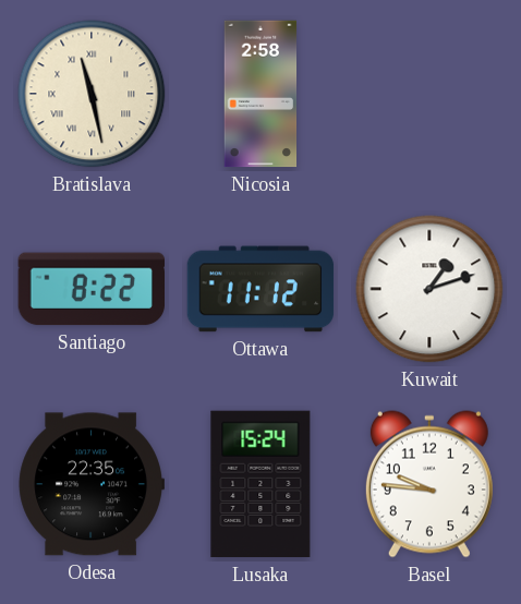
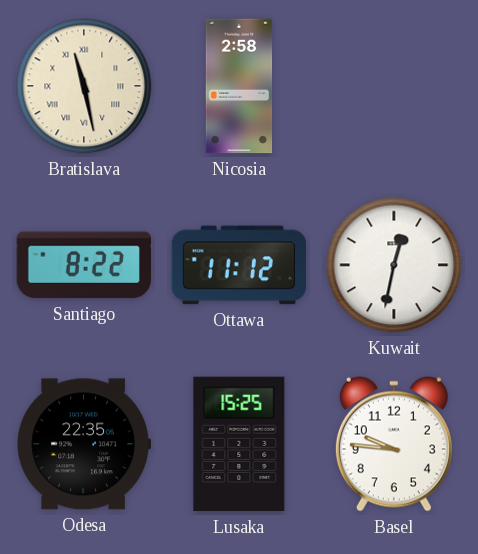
Kuwait: 1:12 -> 12:32
Lusaka: 15:24 -> 15:25
